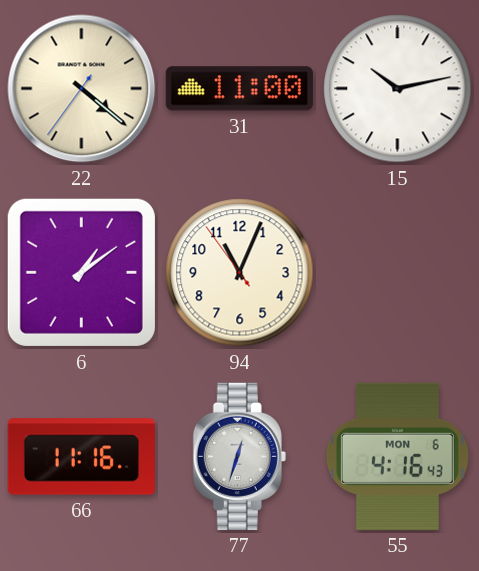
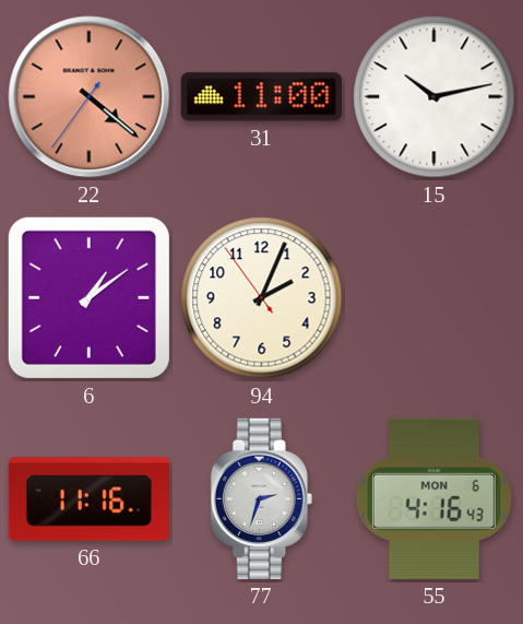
22 dial: cream -> salmon
94: 11:03 -> 2:03
77: 12:33 -> 2:33
